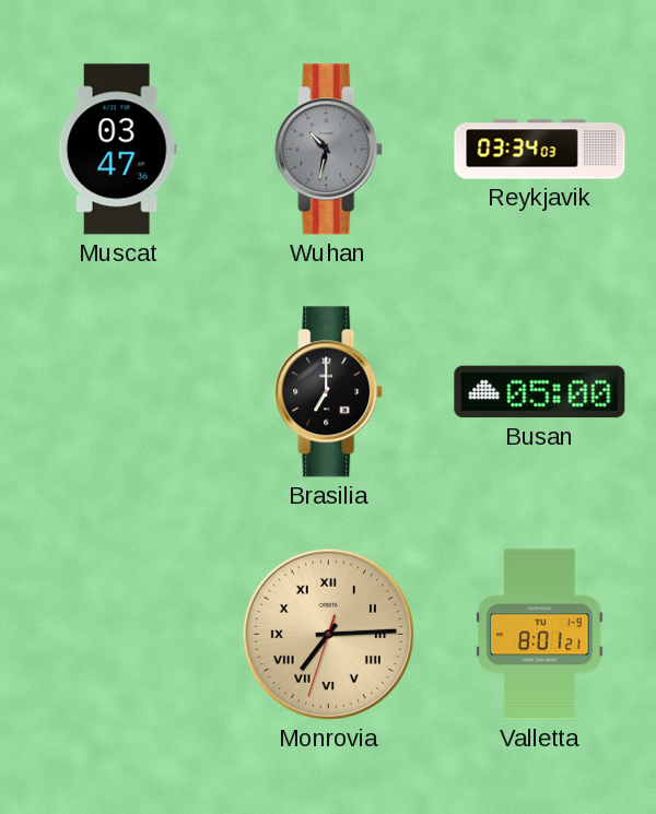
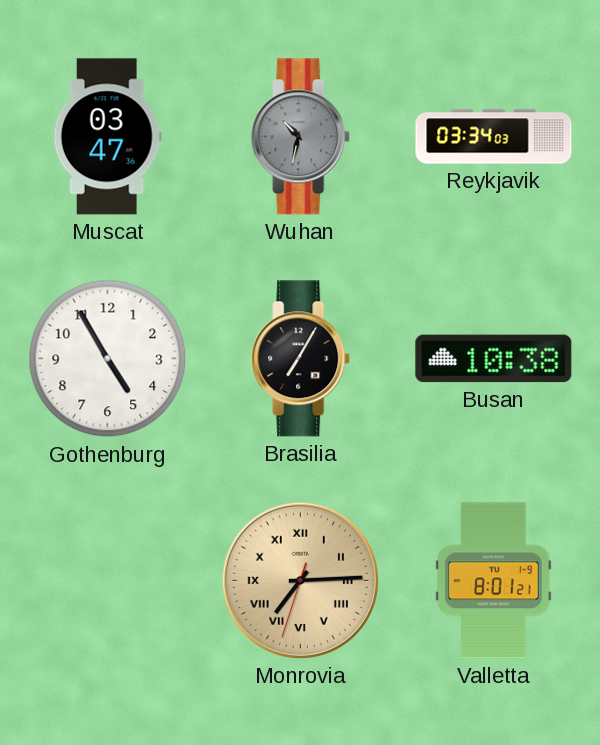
Gothenburg: none -> 4:55
Brasilia: 7:00 -> 7:05
Busan: 05:00 -> 10:38
